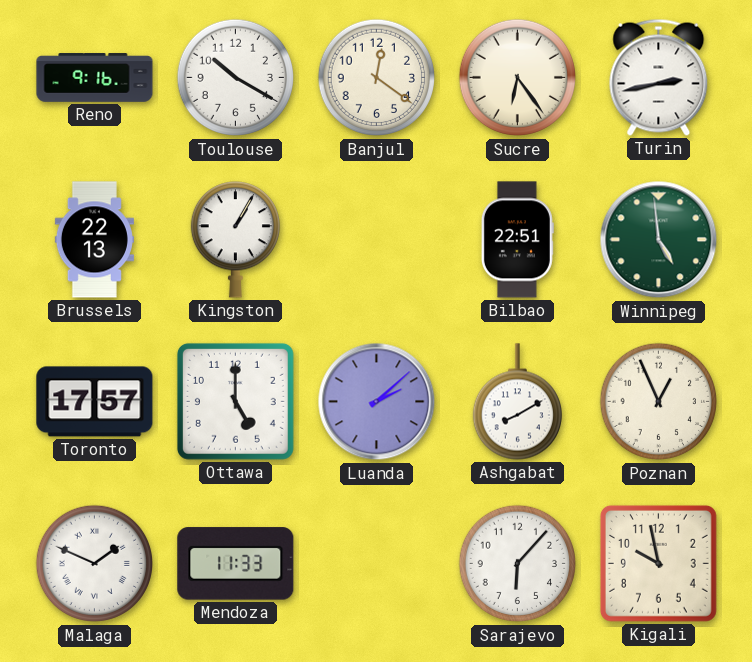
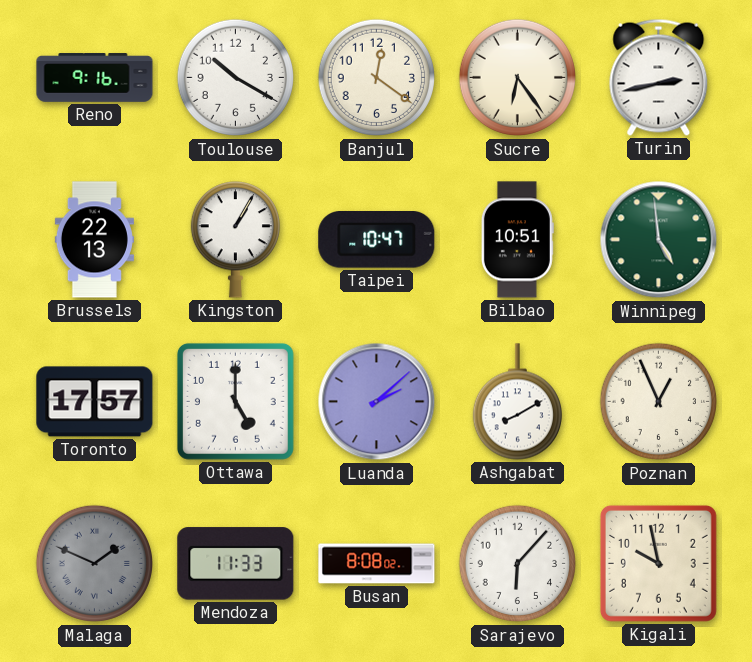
Taipei: none -> 10:47
Bilbao: 22:51 -> 10:51
Malaga dial: white -> grey
Busan: none -> 8:08
